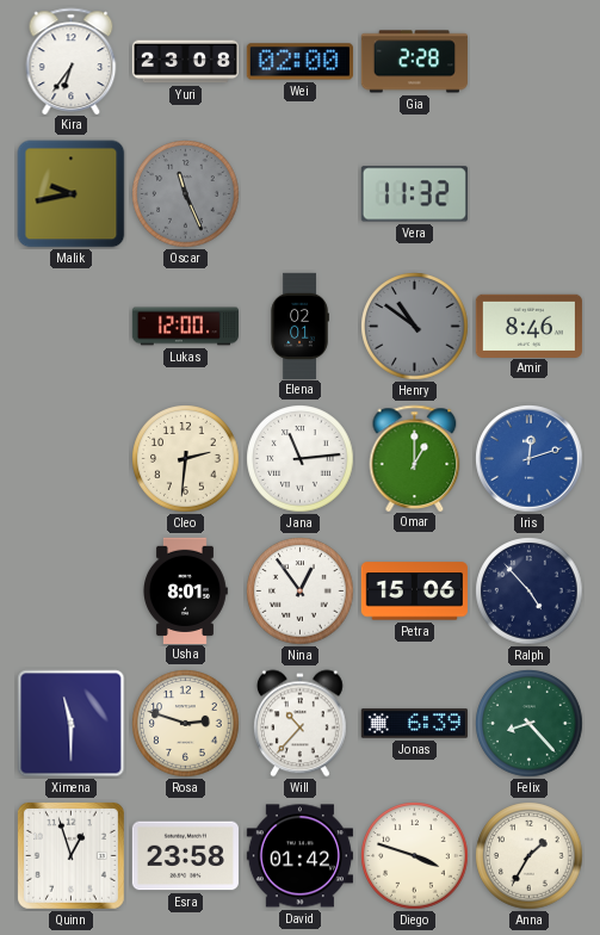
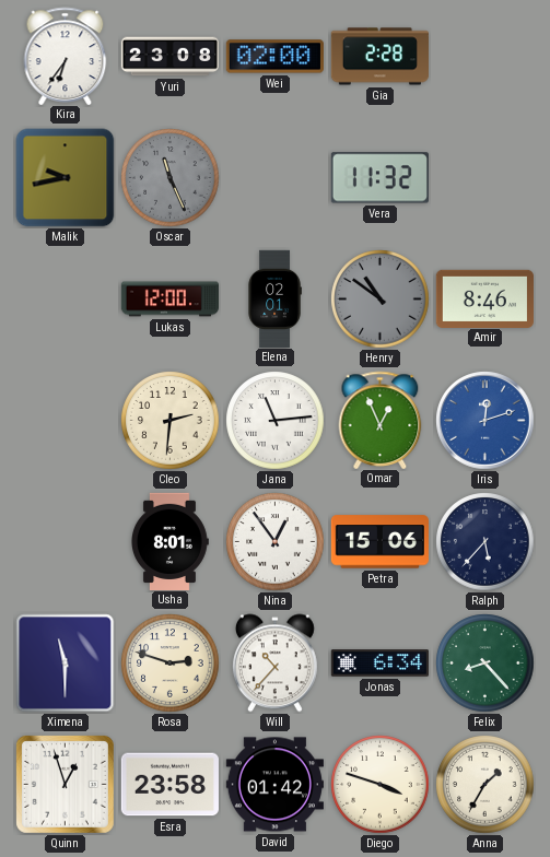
Omar: 1:00 -> 12:56
Ralph: 4:53 -> 5:37
Jonas: 6:39 -> 6:34
